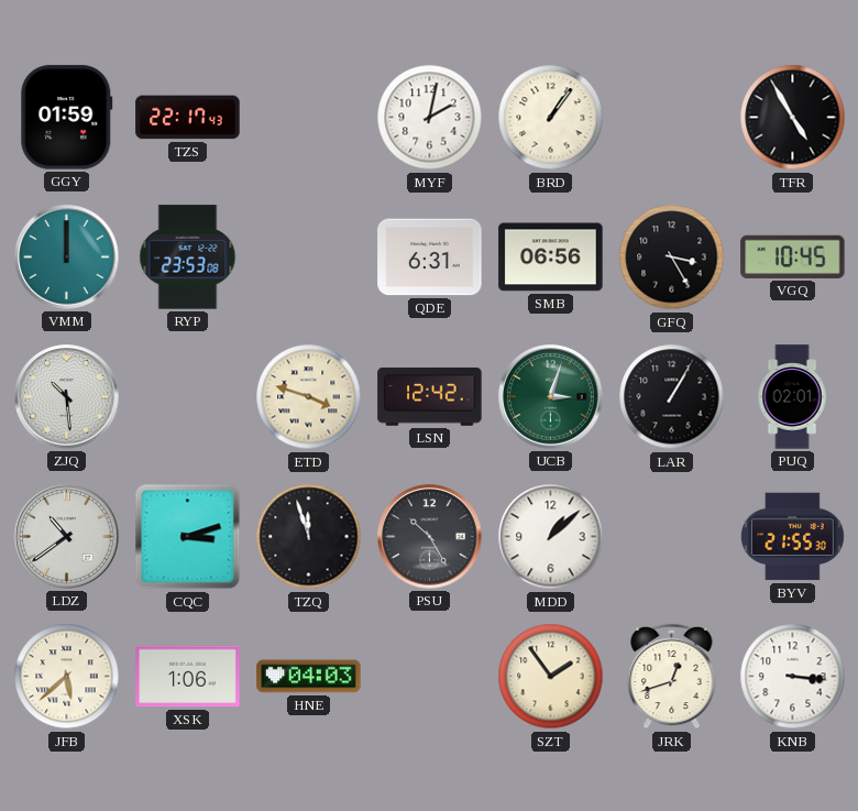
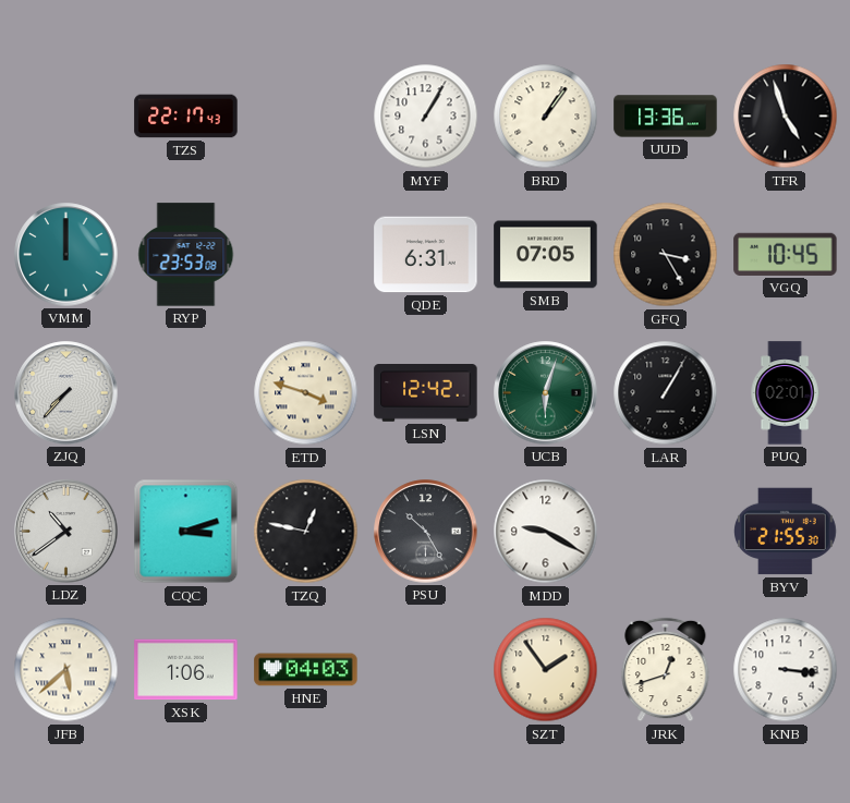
GGY: 01:59 -> none
MYF: 2:02 -> 1:05
UUD: none -> 13:36
TFR: 4:55 -> 4:57
SMB: 06:56 -> 07:05
ZJQ: 10:29 -> 7:37
UCB: 3:03 -> 6:03
TZQ: 11:57 -> 12:47
MDD: 1:08 -> 9:20
